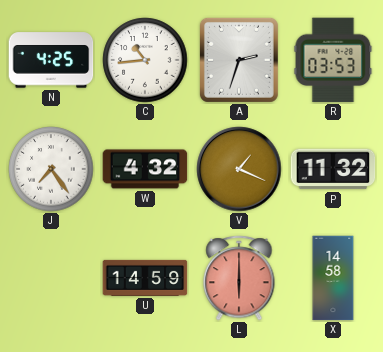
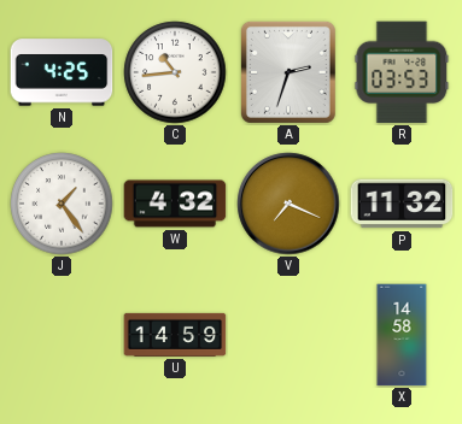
J: 7:24 -> 1:24
V: 1:19 -> 7:19
L: 6:00 -> none
